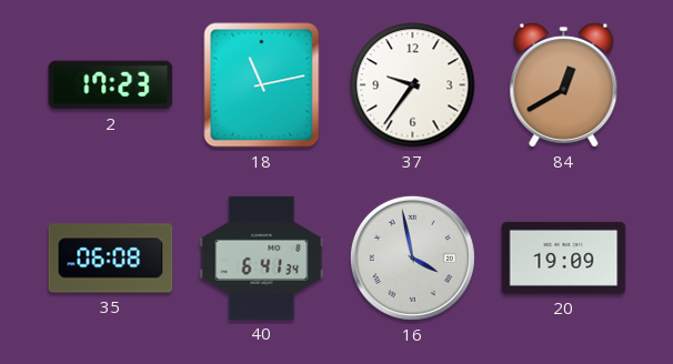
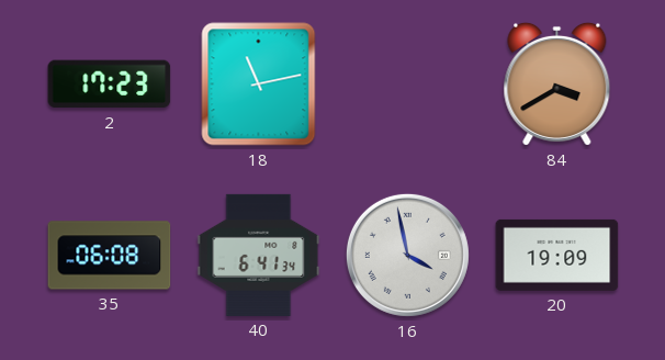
37: 9:36 -> none
84: 12:40 -> 3:40
